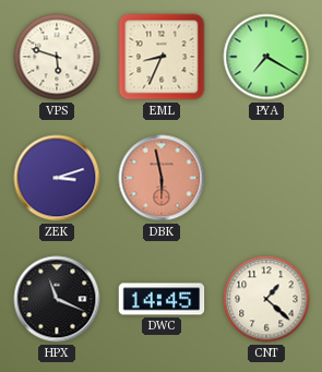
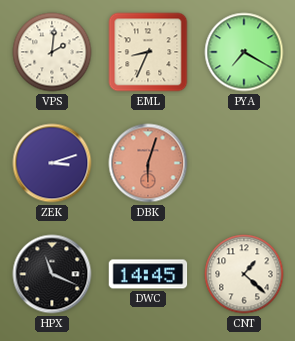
VPS: 5:48 -> 2:01
DBK: 5:58 -> 6:03
